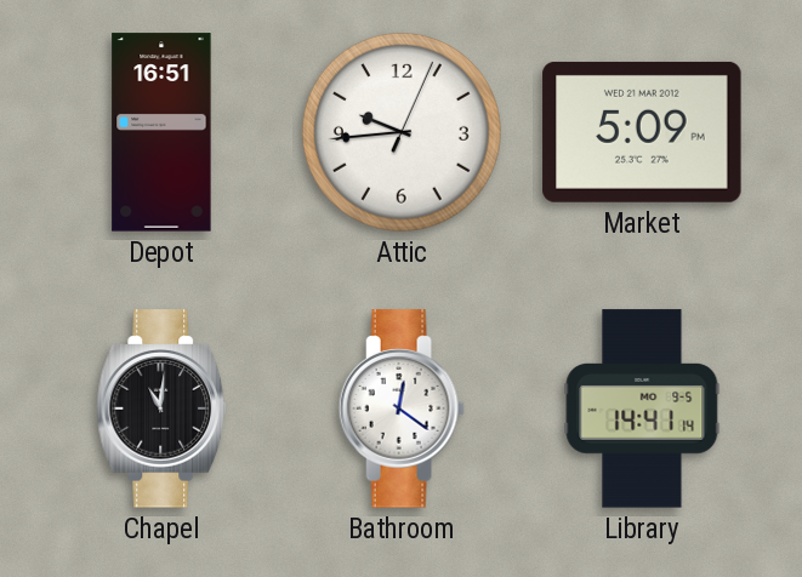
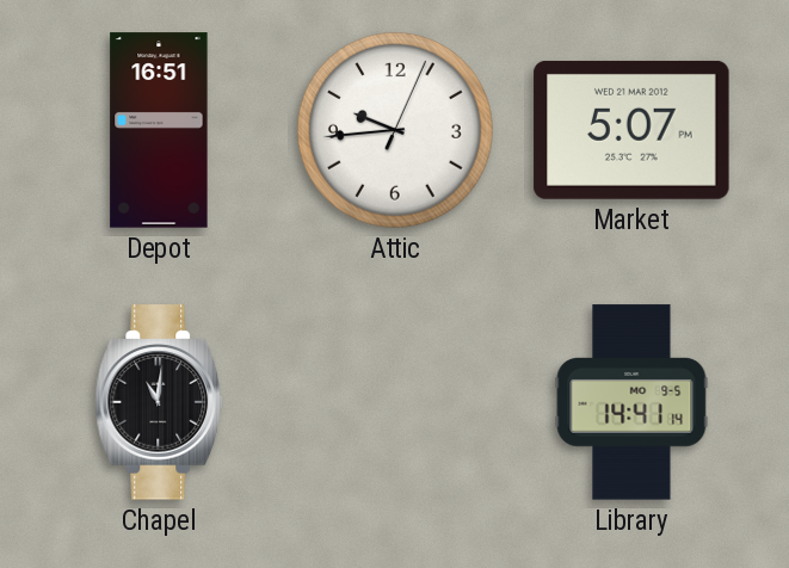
Market: 5:09 -> 5:07
Bathroom: 12:21 -> none
